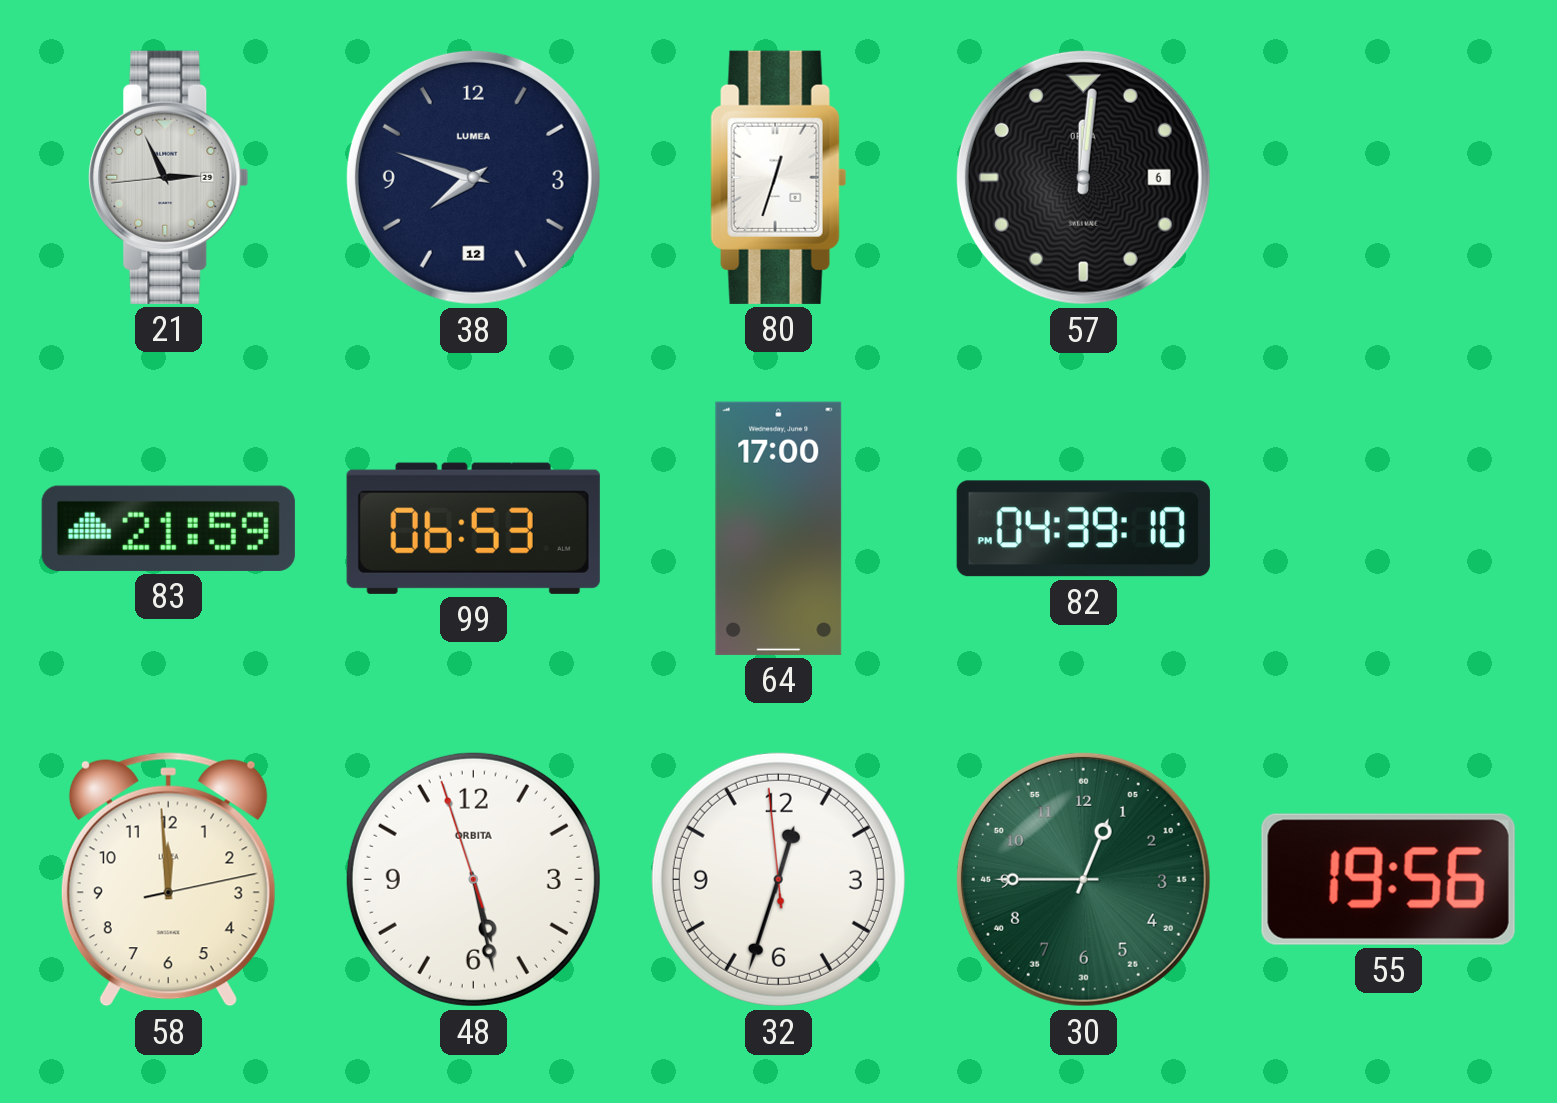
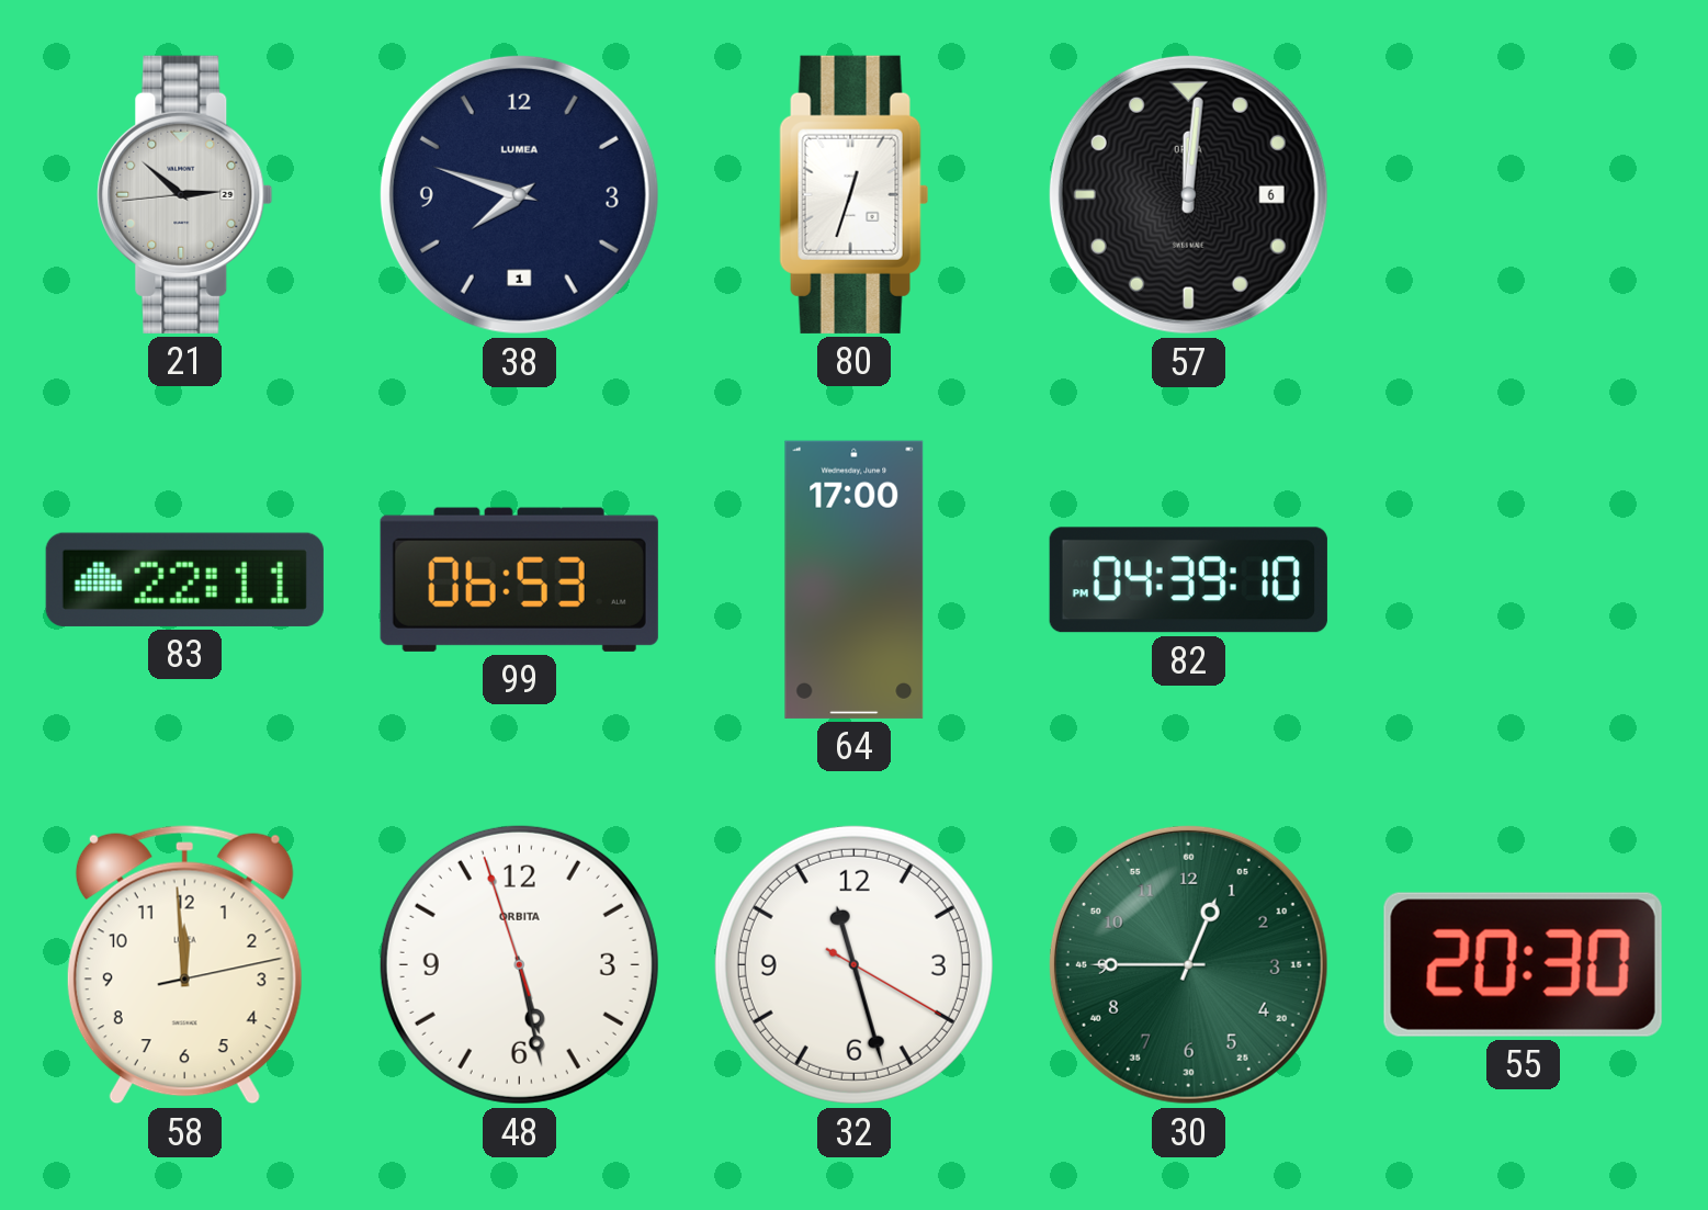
21: 2:55 -> 2:51
38 date: 12 -> 1
83: 21:59 -> 22:11
32: 12:32 -> 11:27
55: 19:56 -> 20:30
